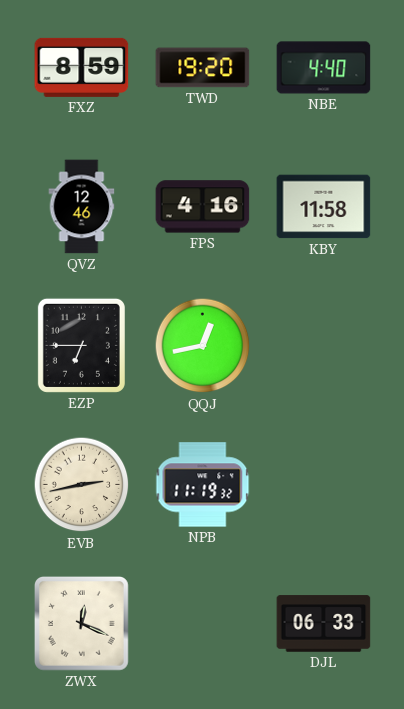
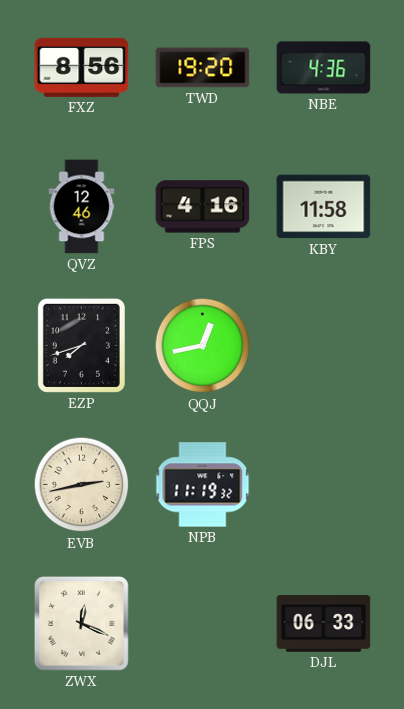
FXZ: 8:59 -> 8:56
NBE: 4:40 -> 4:36
EZP: 6:45 -> 7:42
